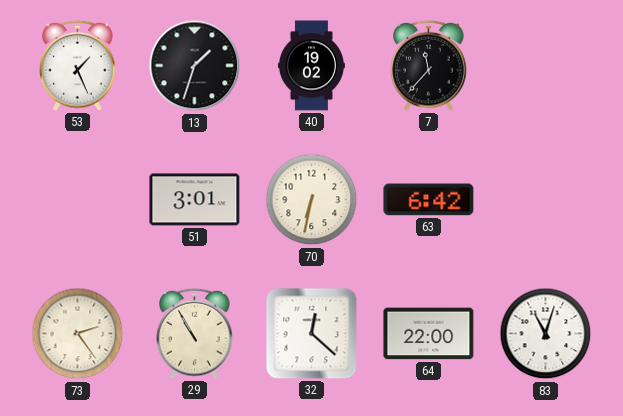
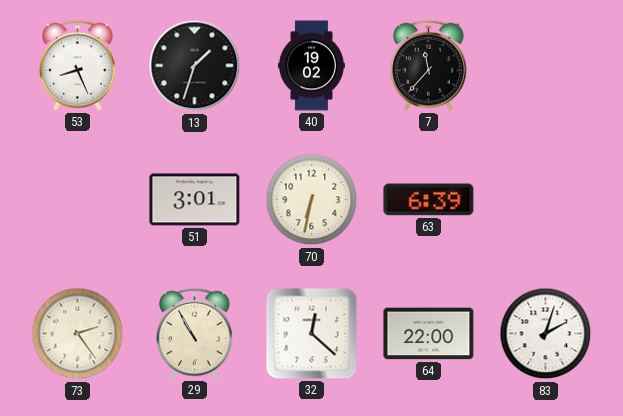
53: 1:26 -> 8:26
63: 6:42 -> 6:39
83: 11:03 -> 2:03
